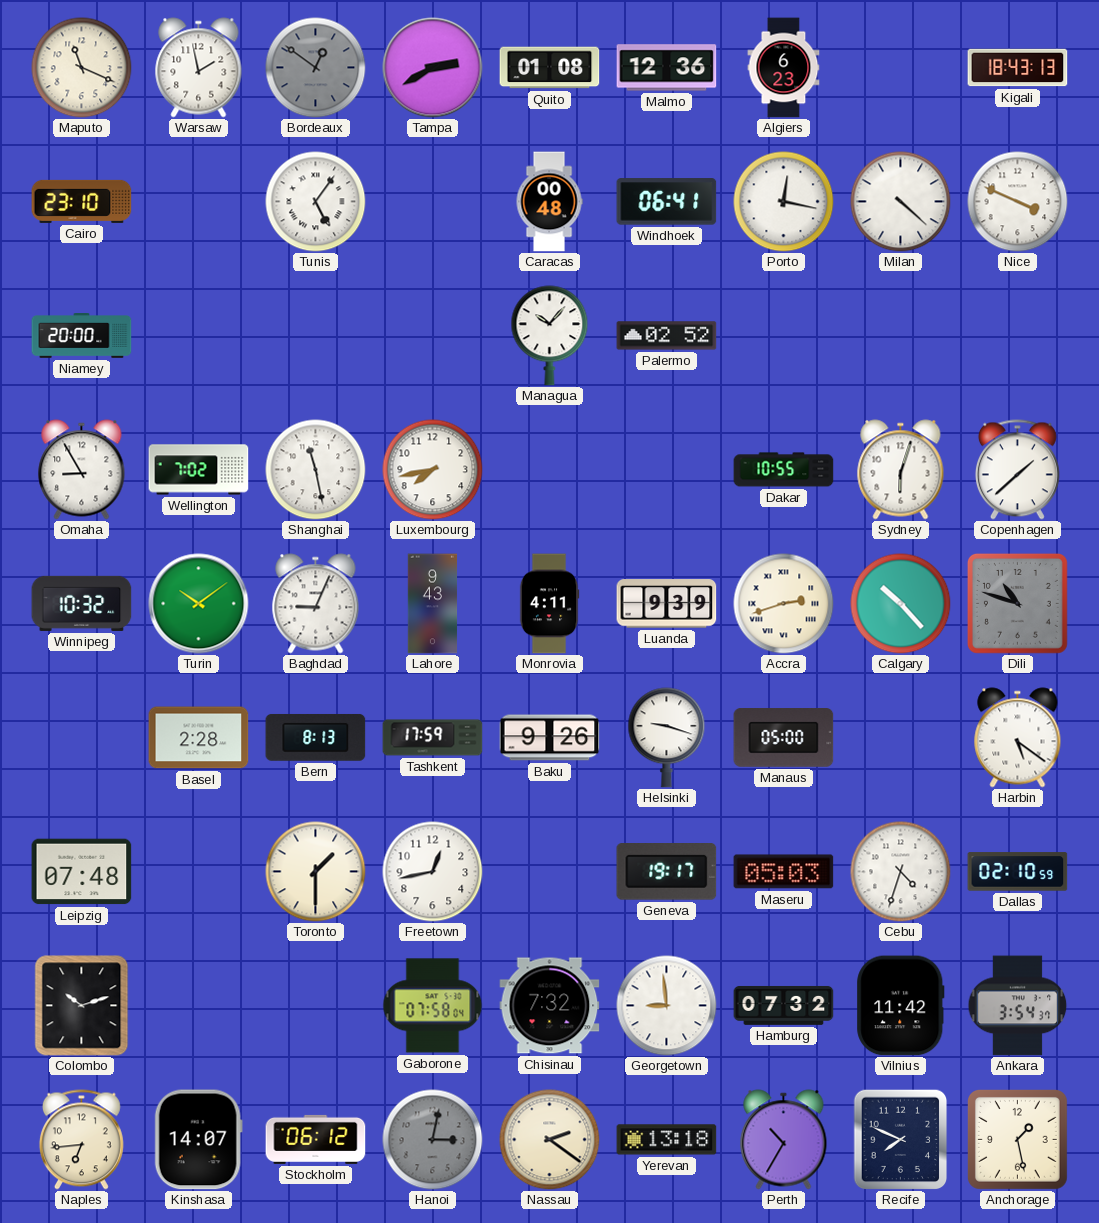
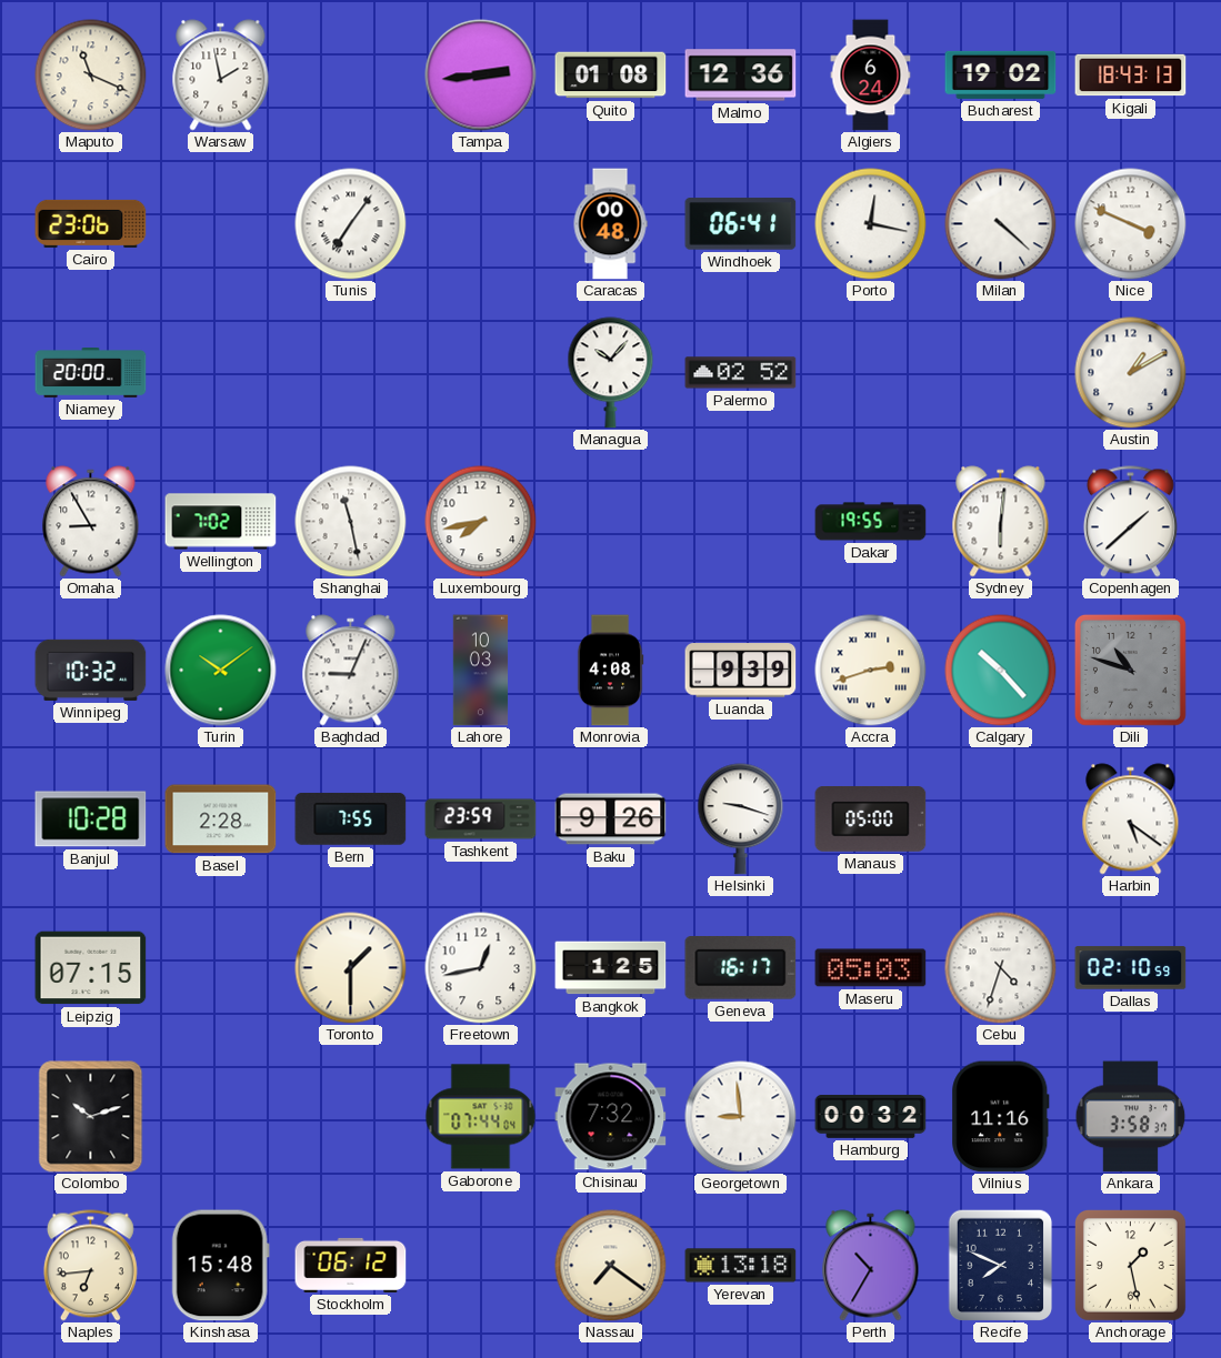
Bordeaux: 12:51 -> none
Tampa: 2:40 -> 2:44
Algiers: 6:23 -> 6:24
Bucharest: none -> 19:02
Cairo: 23:10 -> 23:06
Tunis: 5:06 -> 7:06
Austin: none -> 1:10
Dakar: 10:55 -> 19:55
Sydney: 6:03 -> 6:01
Lahore: 9:43 -> 10:03
Monrovia: 4:11 -> 4:08
Banjul: none -> 10:28
Bern: 8:13 -> 7:55
Tashkent: 17:59 -> 23:59
Leipzig: 07:48 -> 07:15
Bangkok: none -> 1:25
Geneva: 19:17 -> 16:17
Gaborone: 07:58 -> 07:44
Hamburg: 07:32 -> 00:32
Vilnius: 11:42 -> 11:16
Ankara: 3:54 -> 3:58
Kinshasa: 14:07 -> 15:48
Hanoi: 3:02 -> none
Nassau: 2:21 -> 7:21
